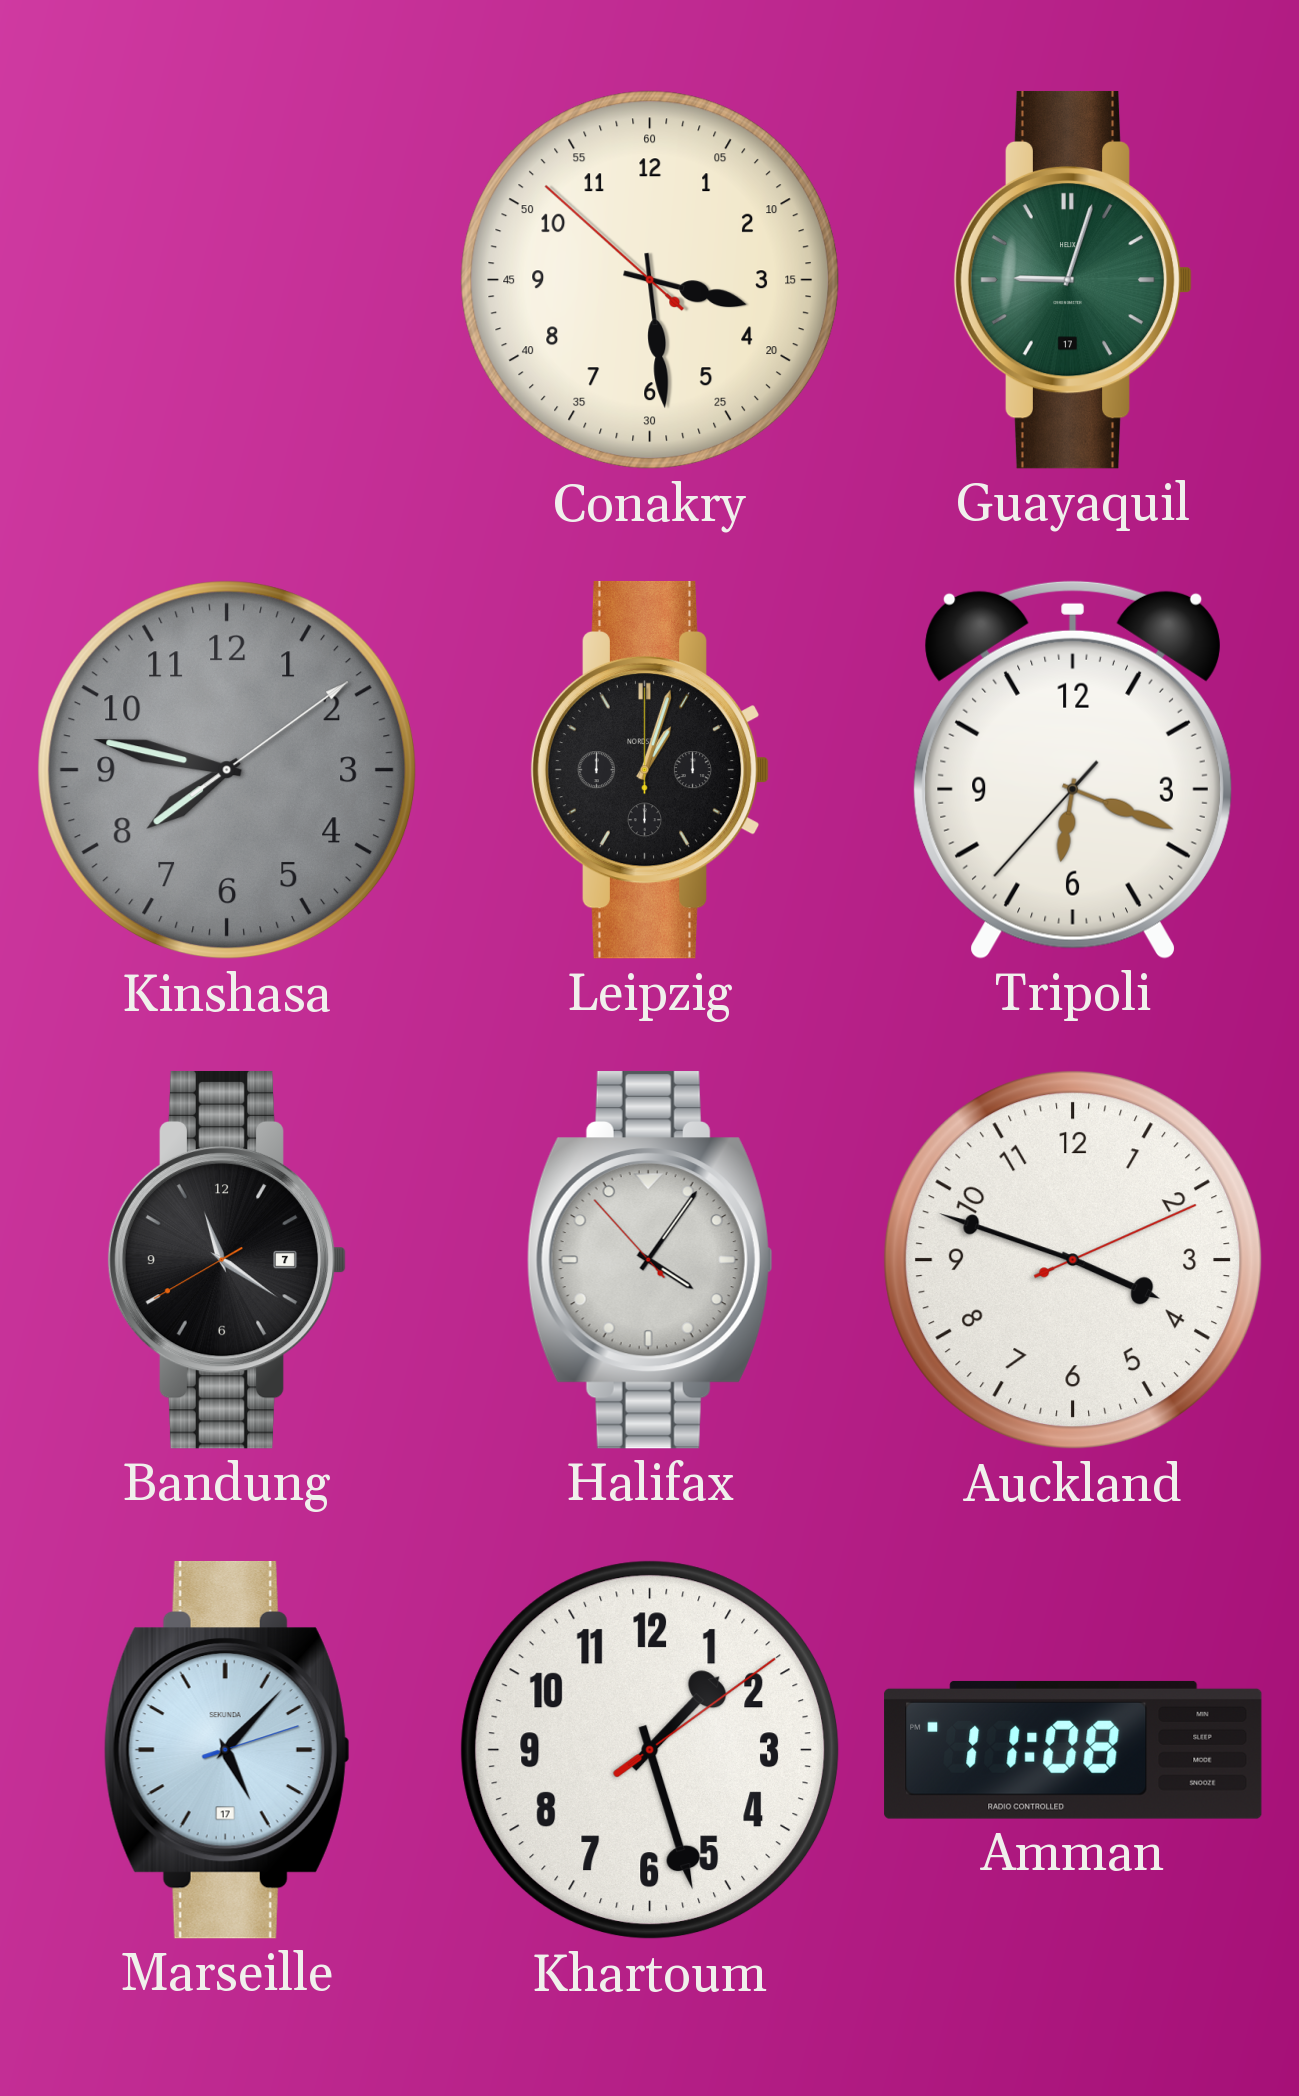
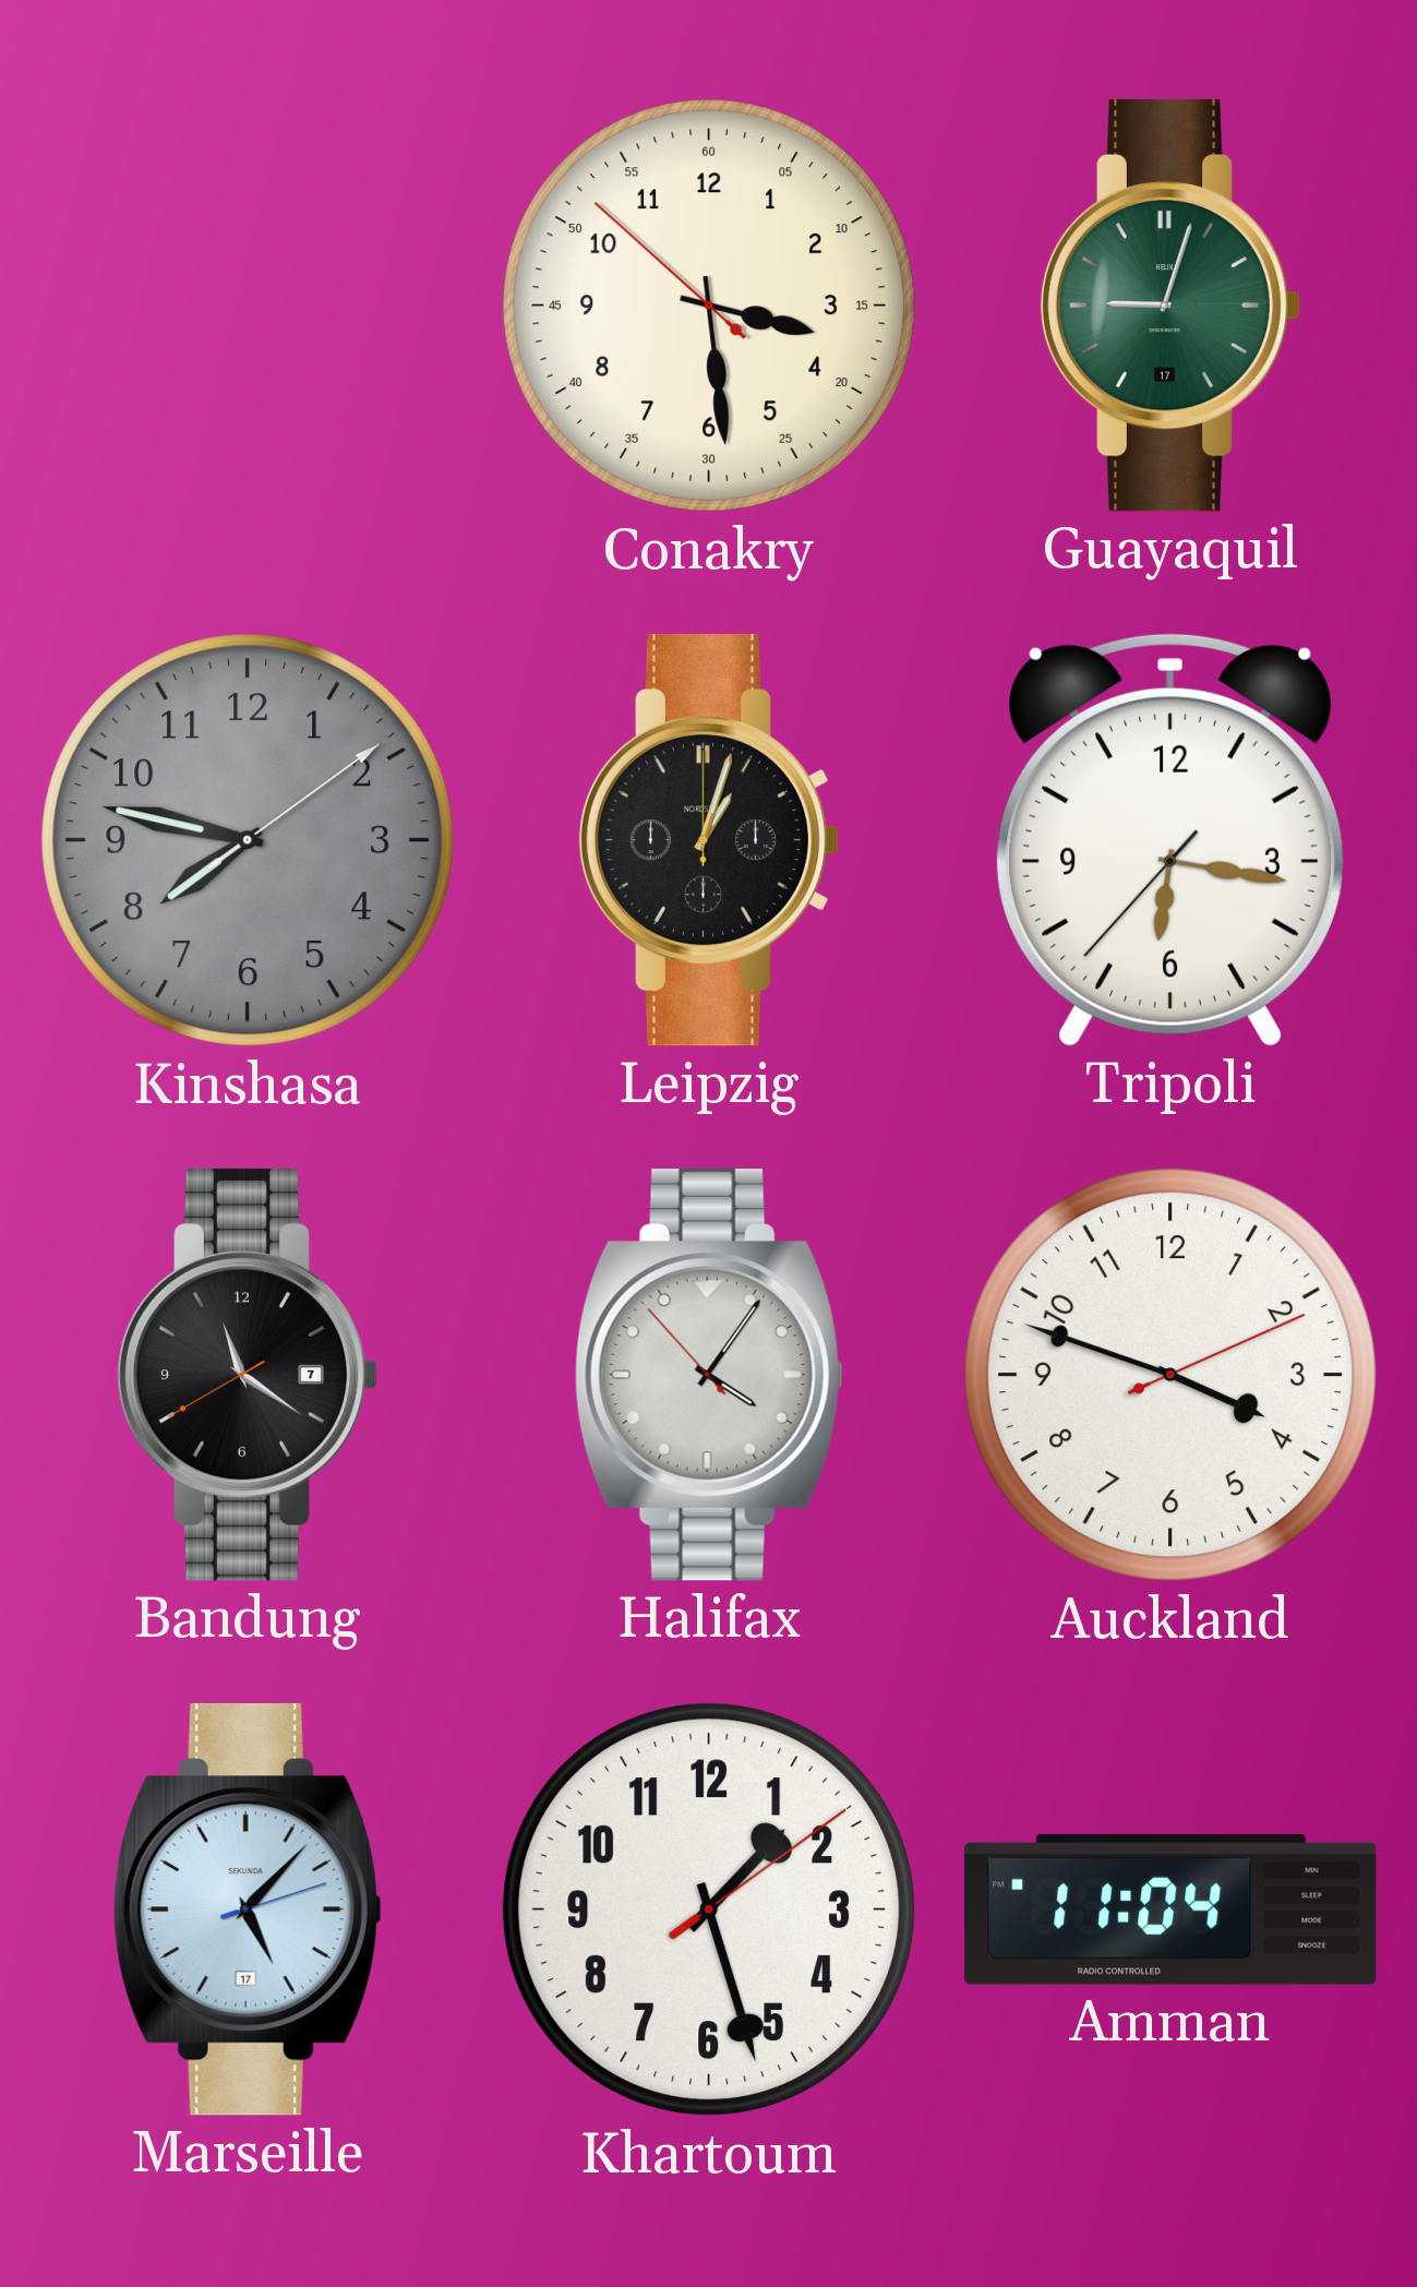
Tripoli: 6:18 -> 6:16
Amman: 11:08 -> 11:04
